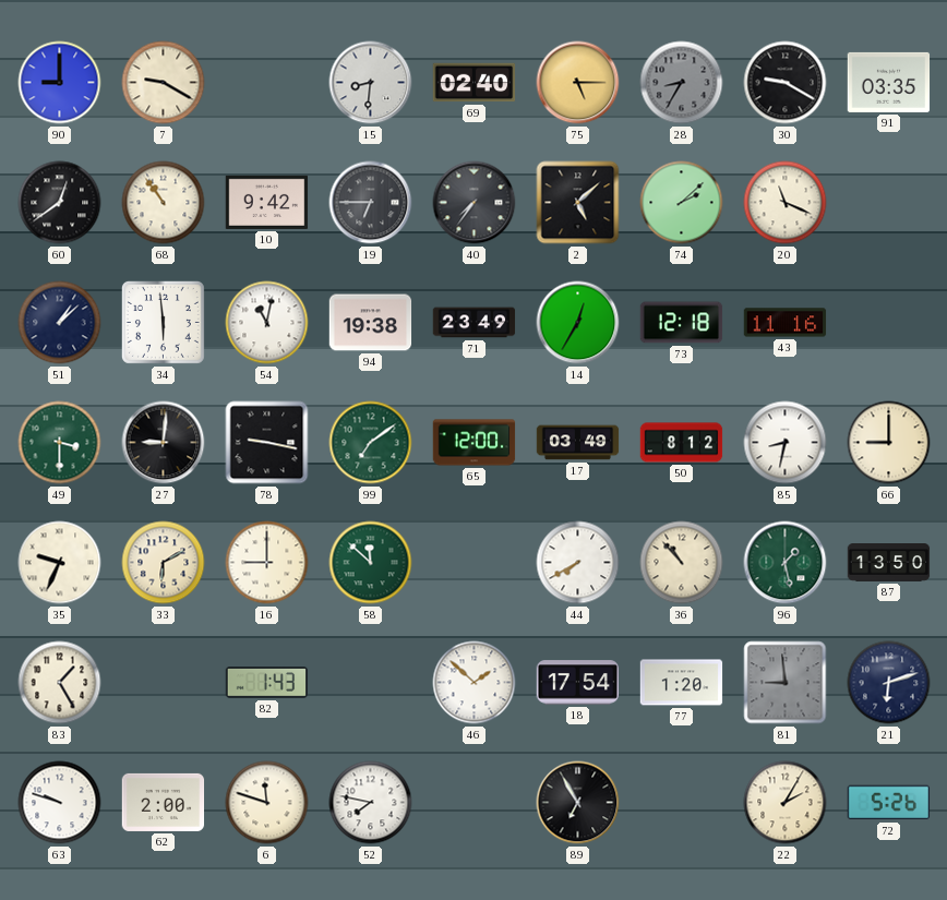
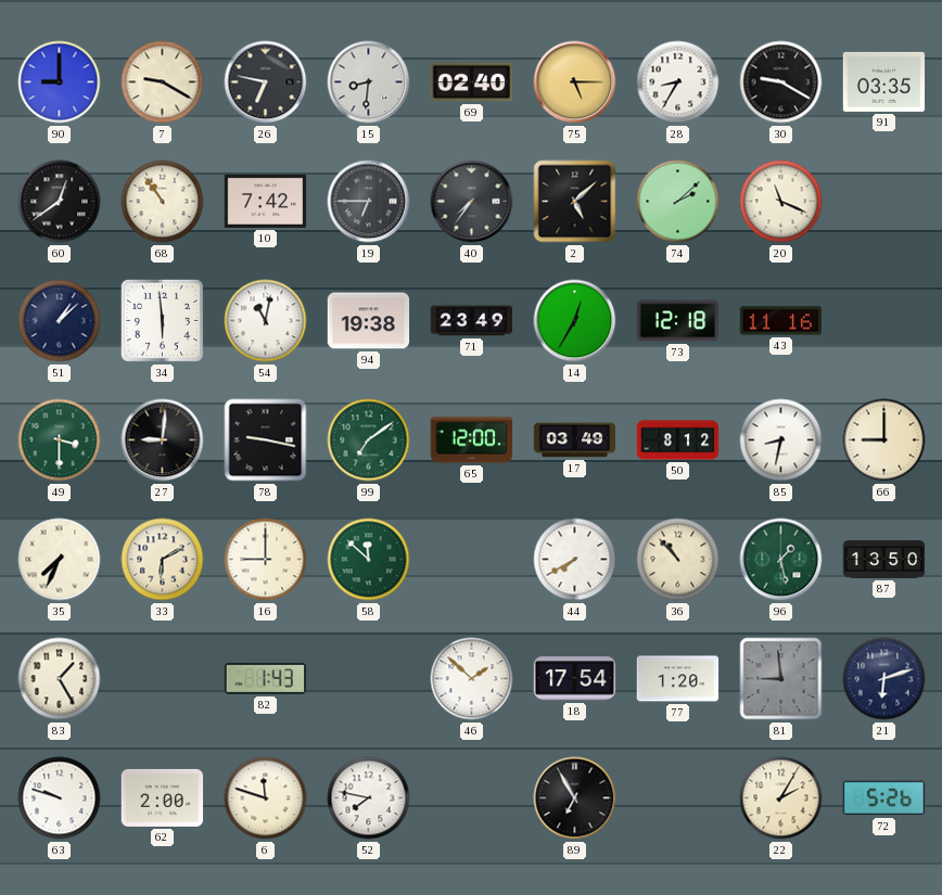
26: none -> 6:47
28 dial: grey -> white
10: 9:42 -> 7:42
35: 9:34 -> 7:34
